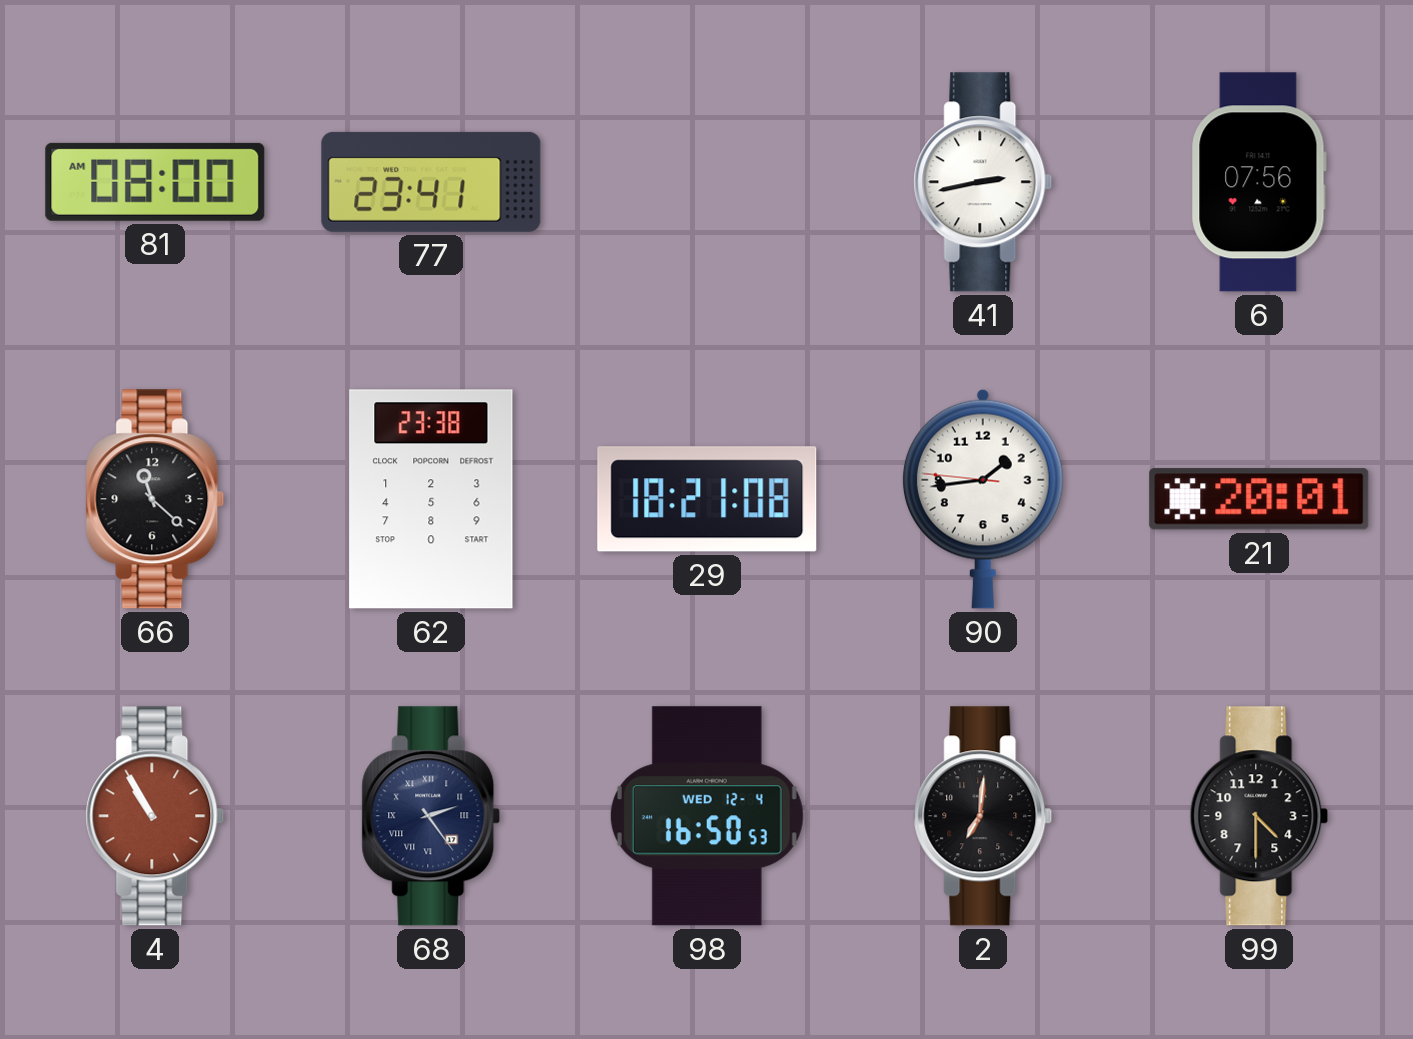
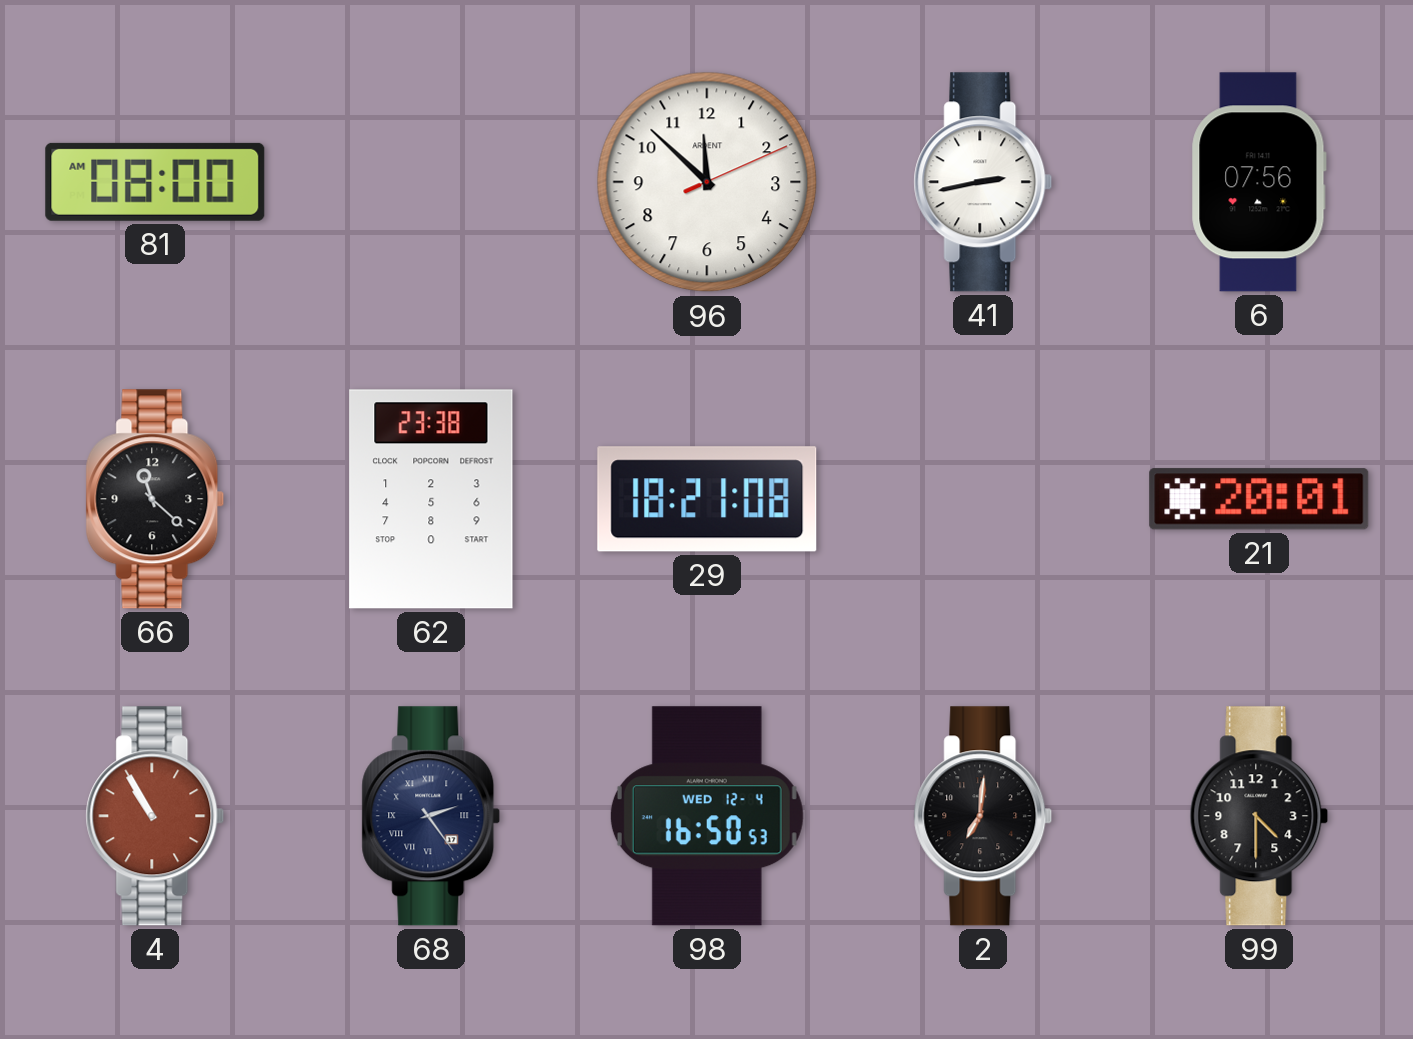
77: 23:41 -> none
96: none -> 11:52
90: 1:43 -> none
